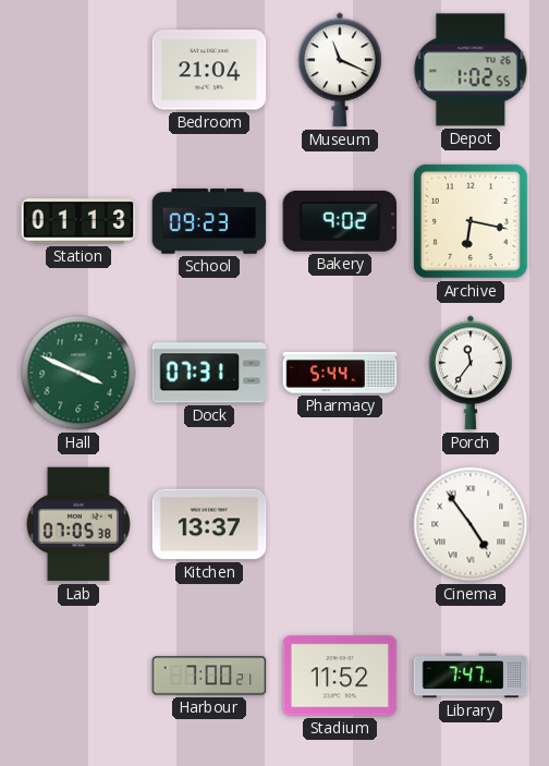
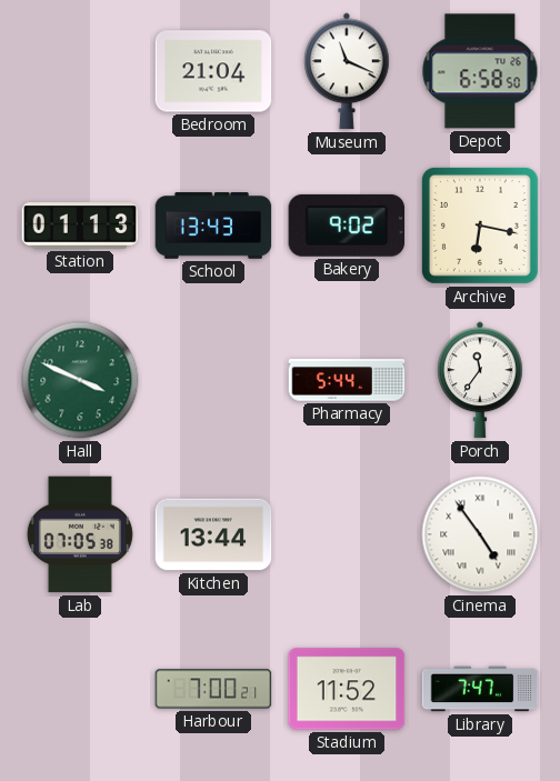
Depot: 1:02 -> 6:58
School: 09:23 -> 13:43
Dock: 07:31 -> none
Kitchen: 13:37 -> 13:44
